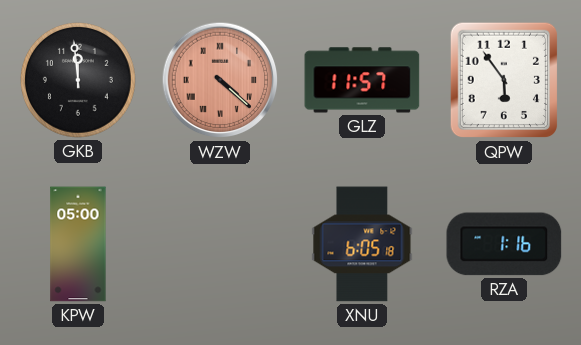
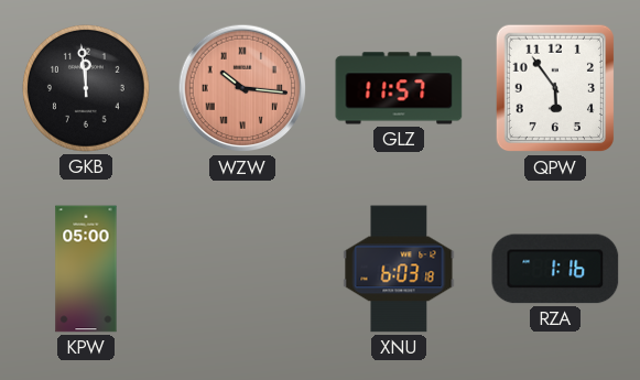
WZW: 4:22 -> 10:16
XNU: 6:05 -> 6:03
